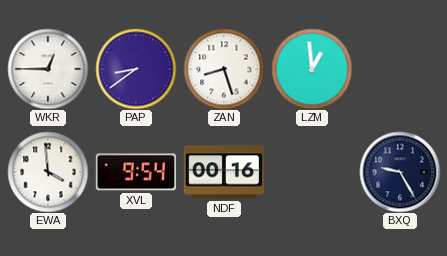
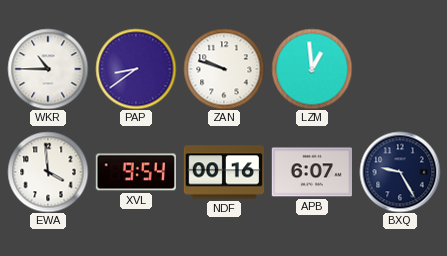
WKR: 12:45 -> 10:45
ZAN: 8:27 -> 9:48
APB: none -> 6:07
